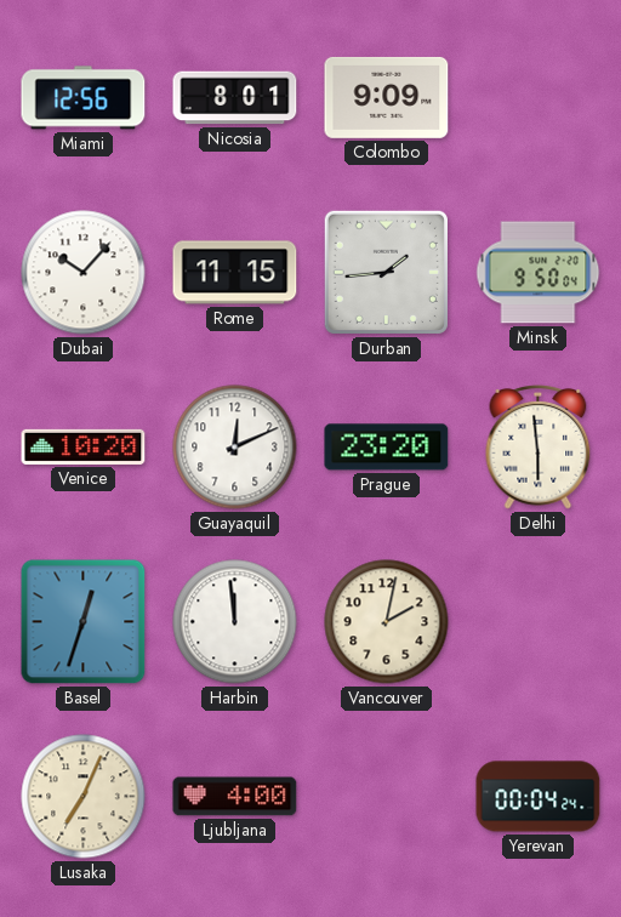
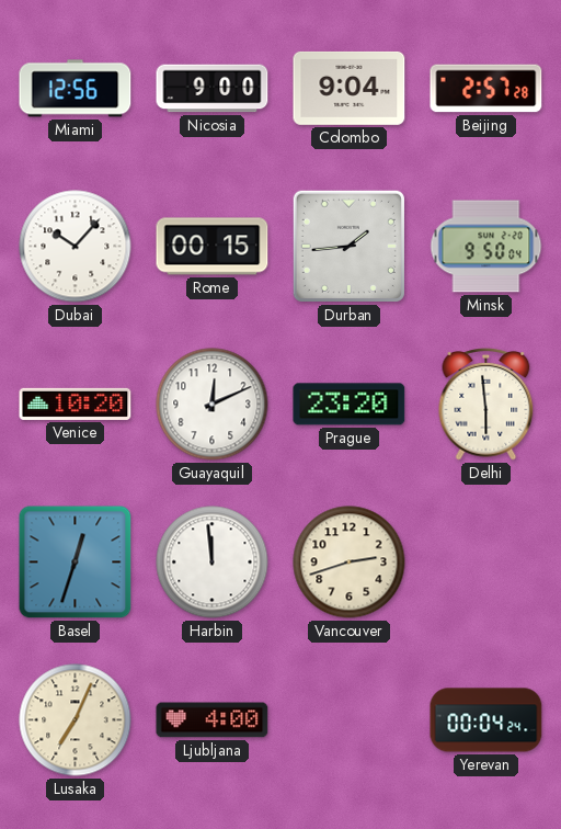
Nicosia: 8:01 -> 9:00
Colombo: 9:09 -> 9:04
Beijing: none -> 2:57
Rome: 11:15 -> 00:15
Vancouver: 2:02 -> 2:42
